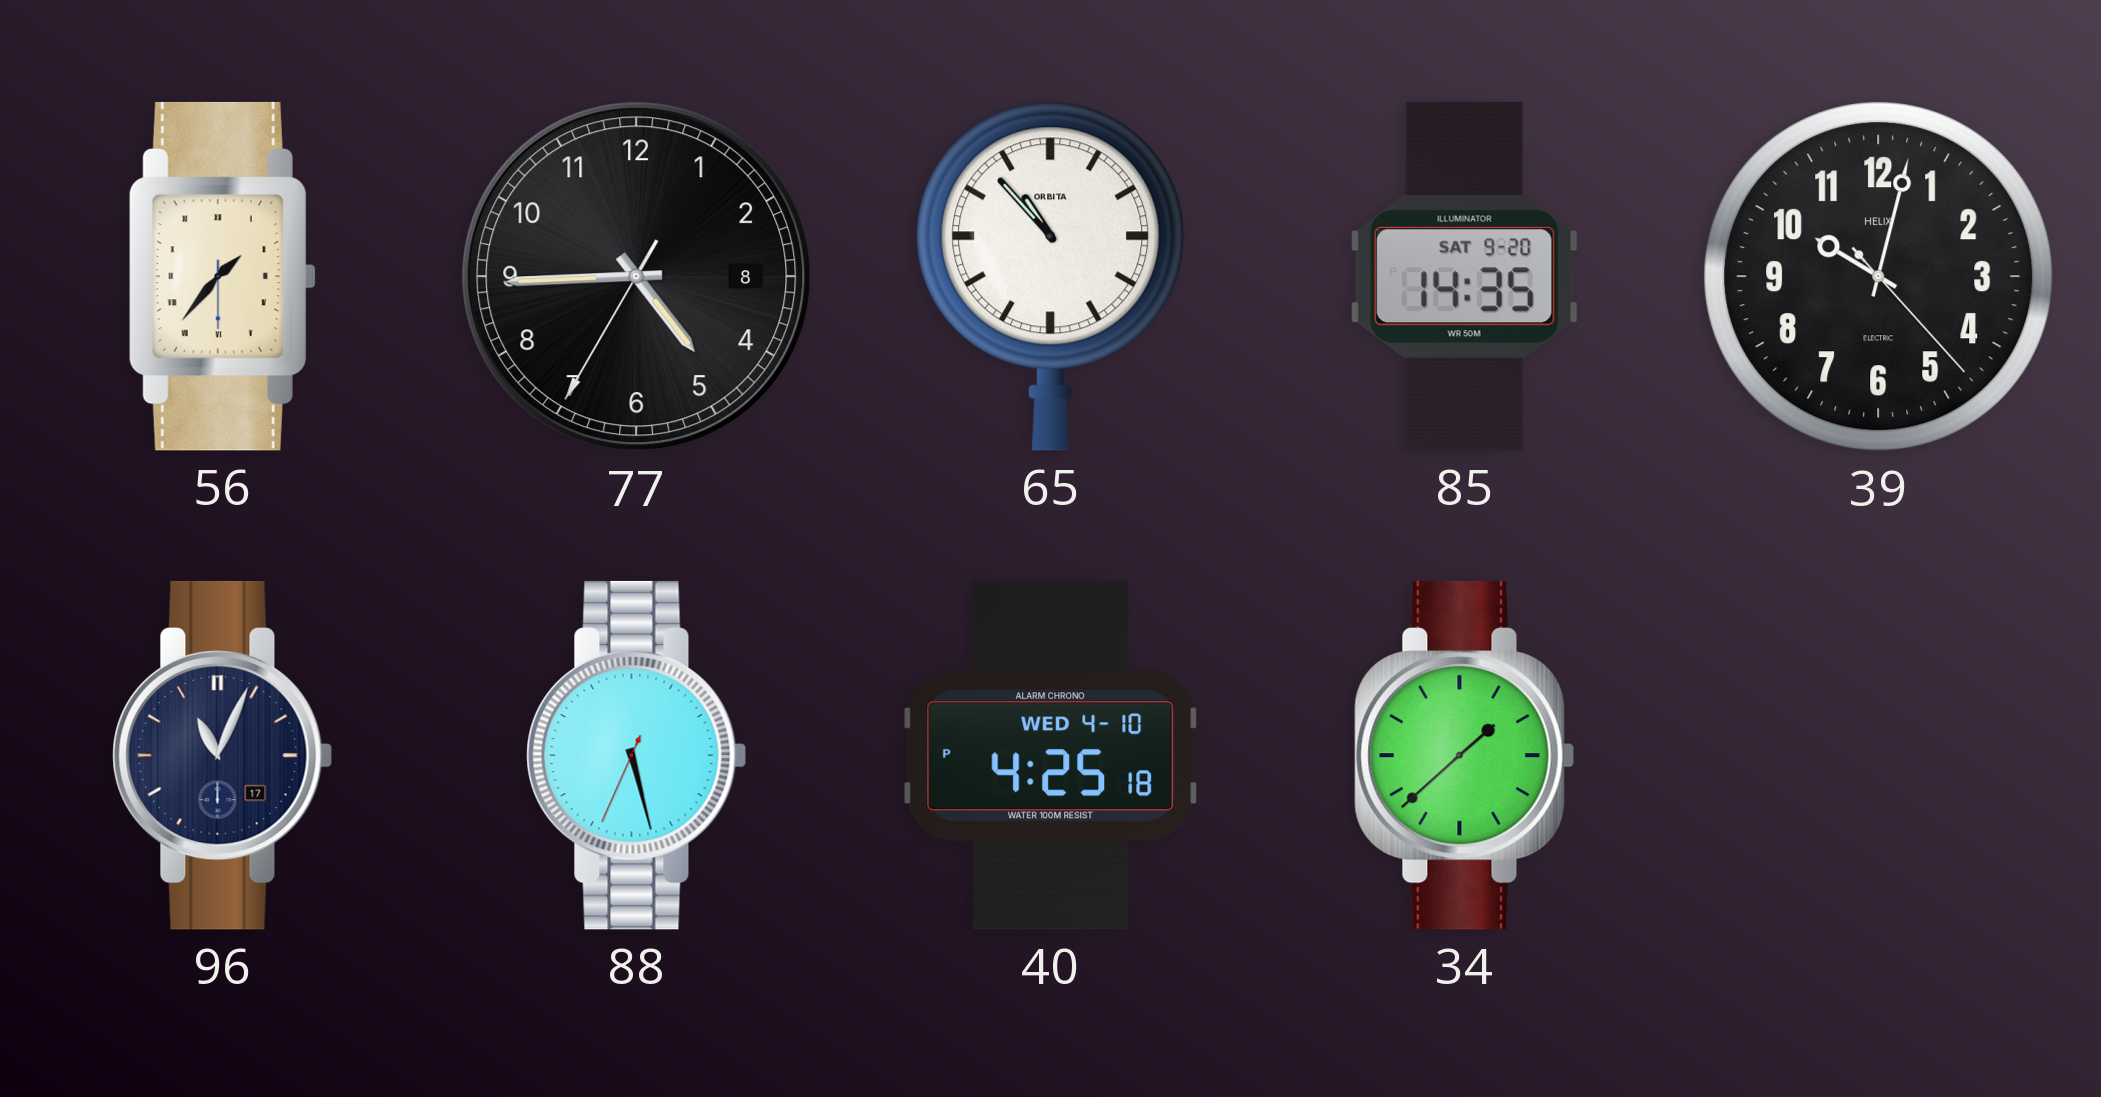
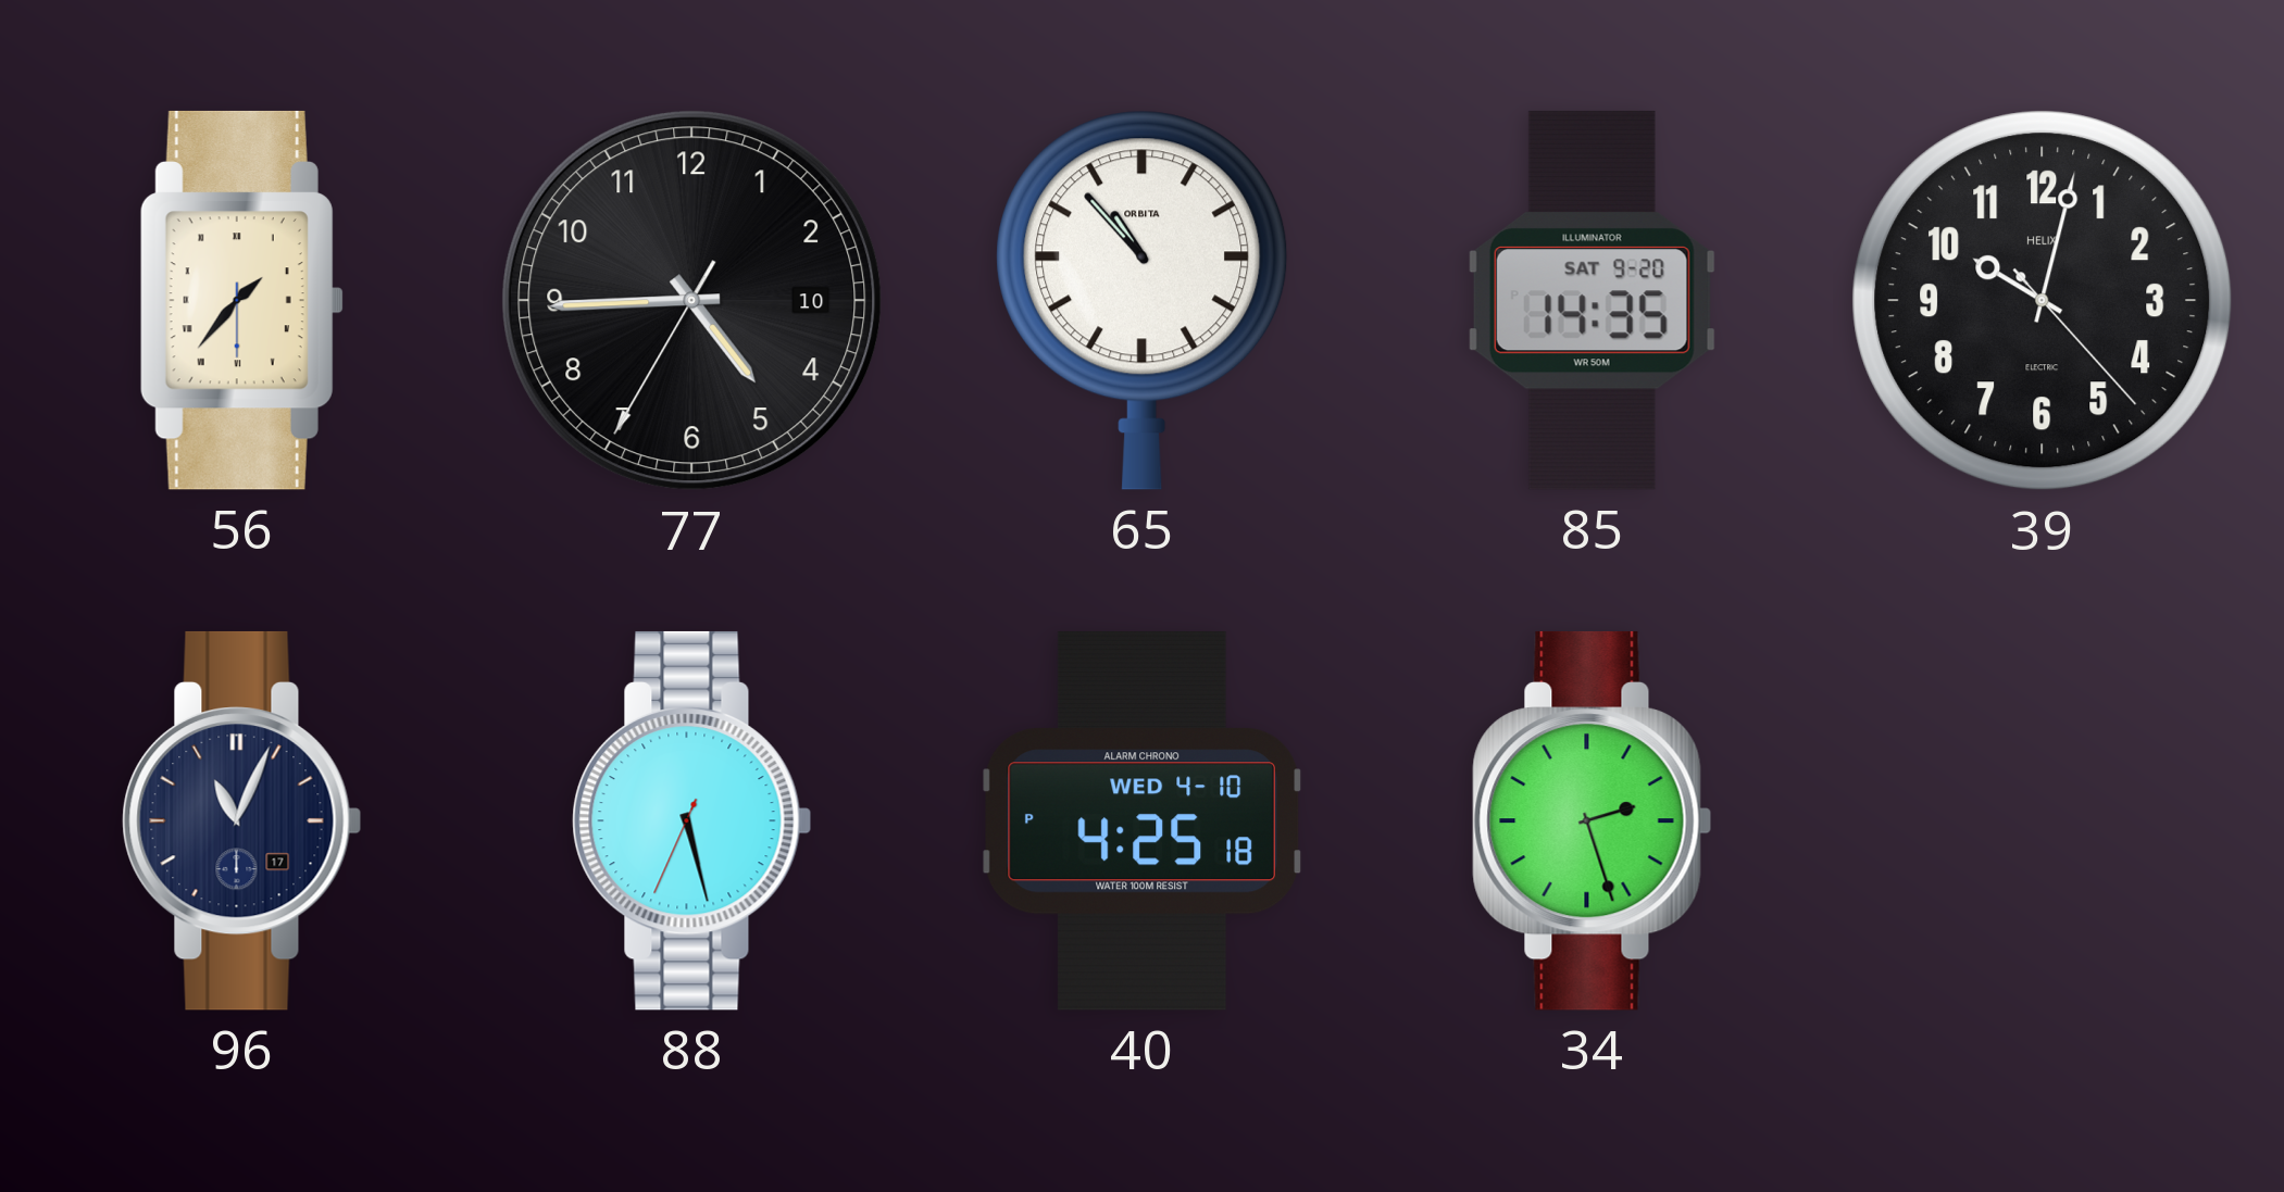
77 date: 8 -> 10
34: 1:38 -> 2:27
